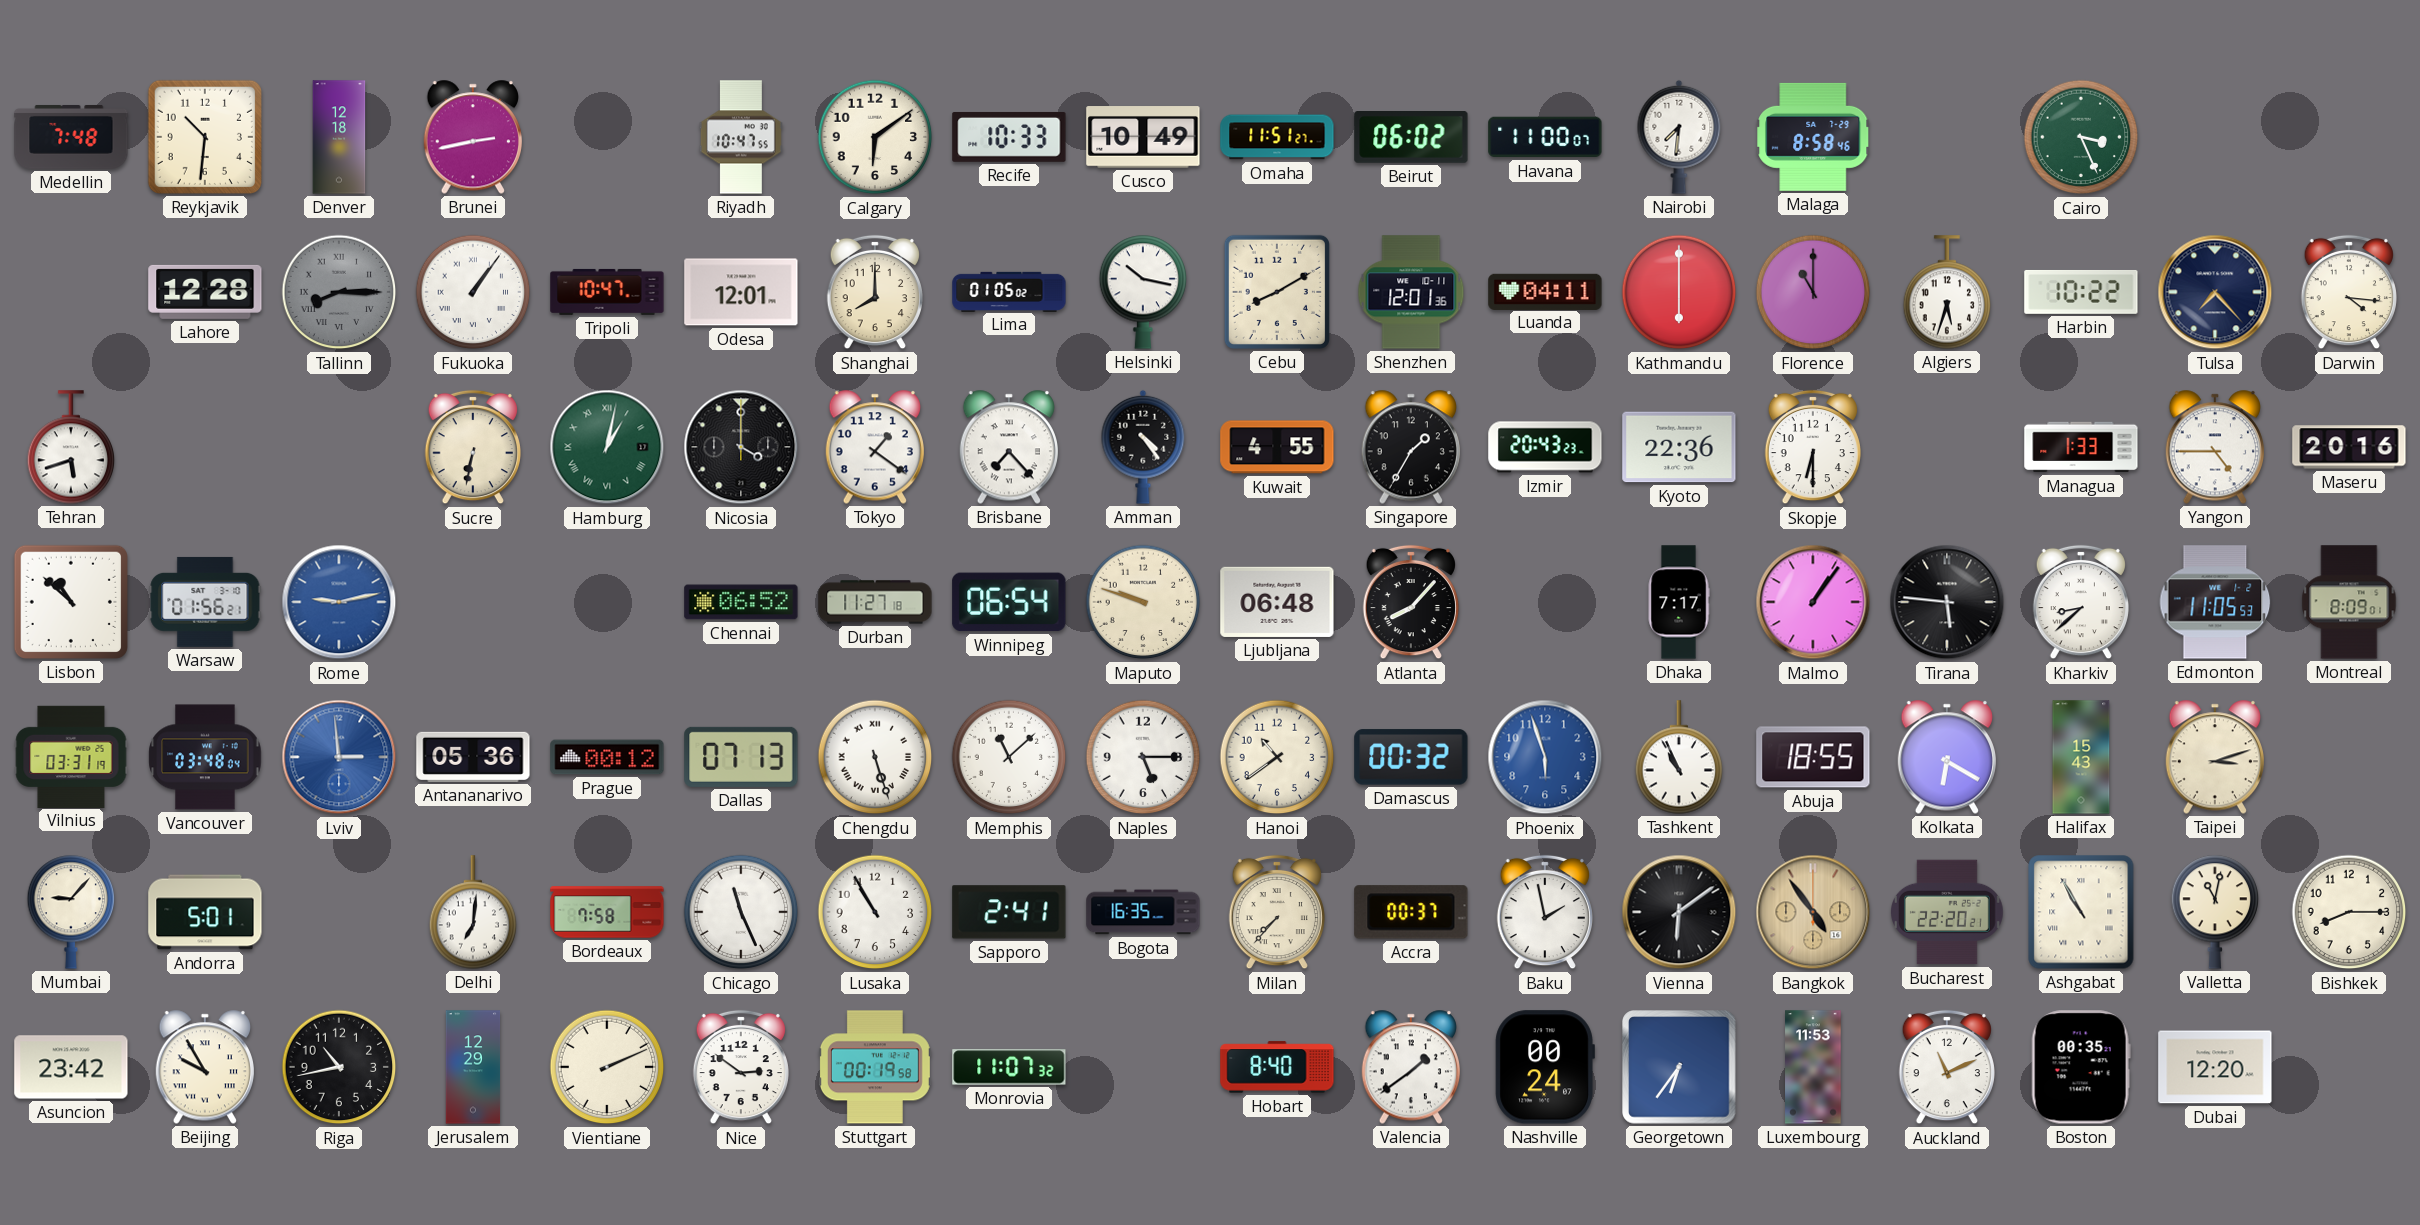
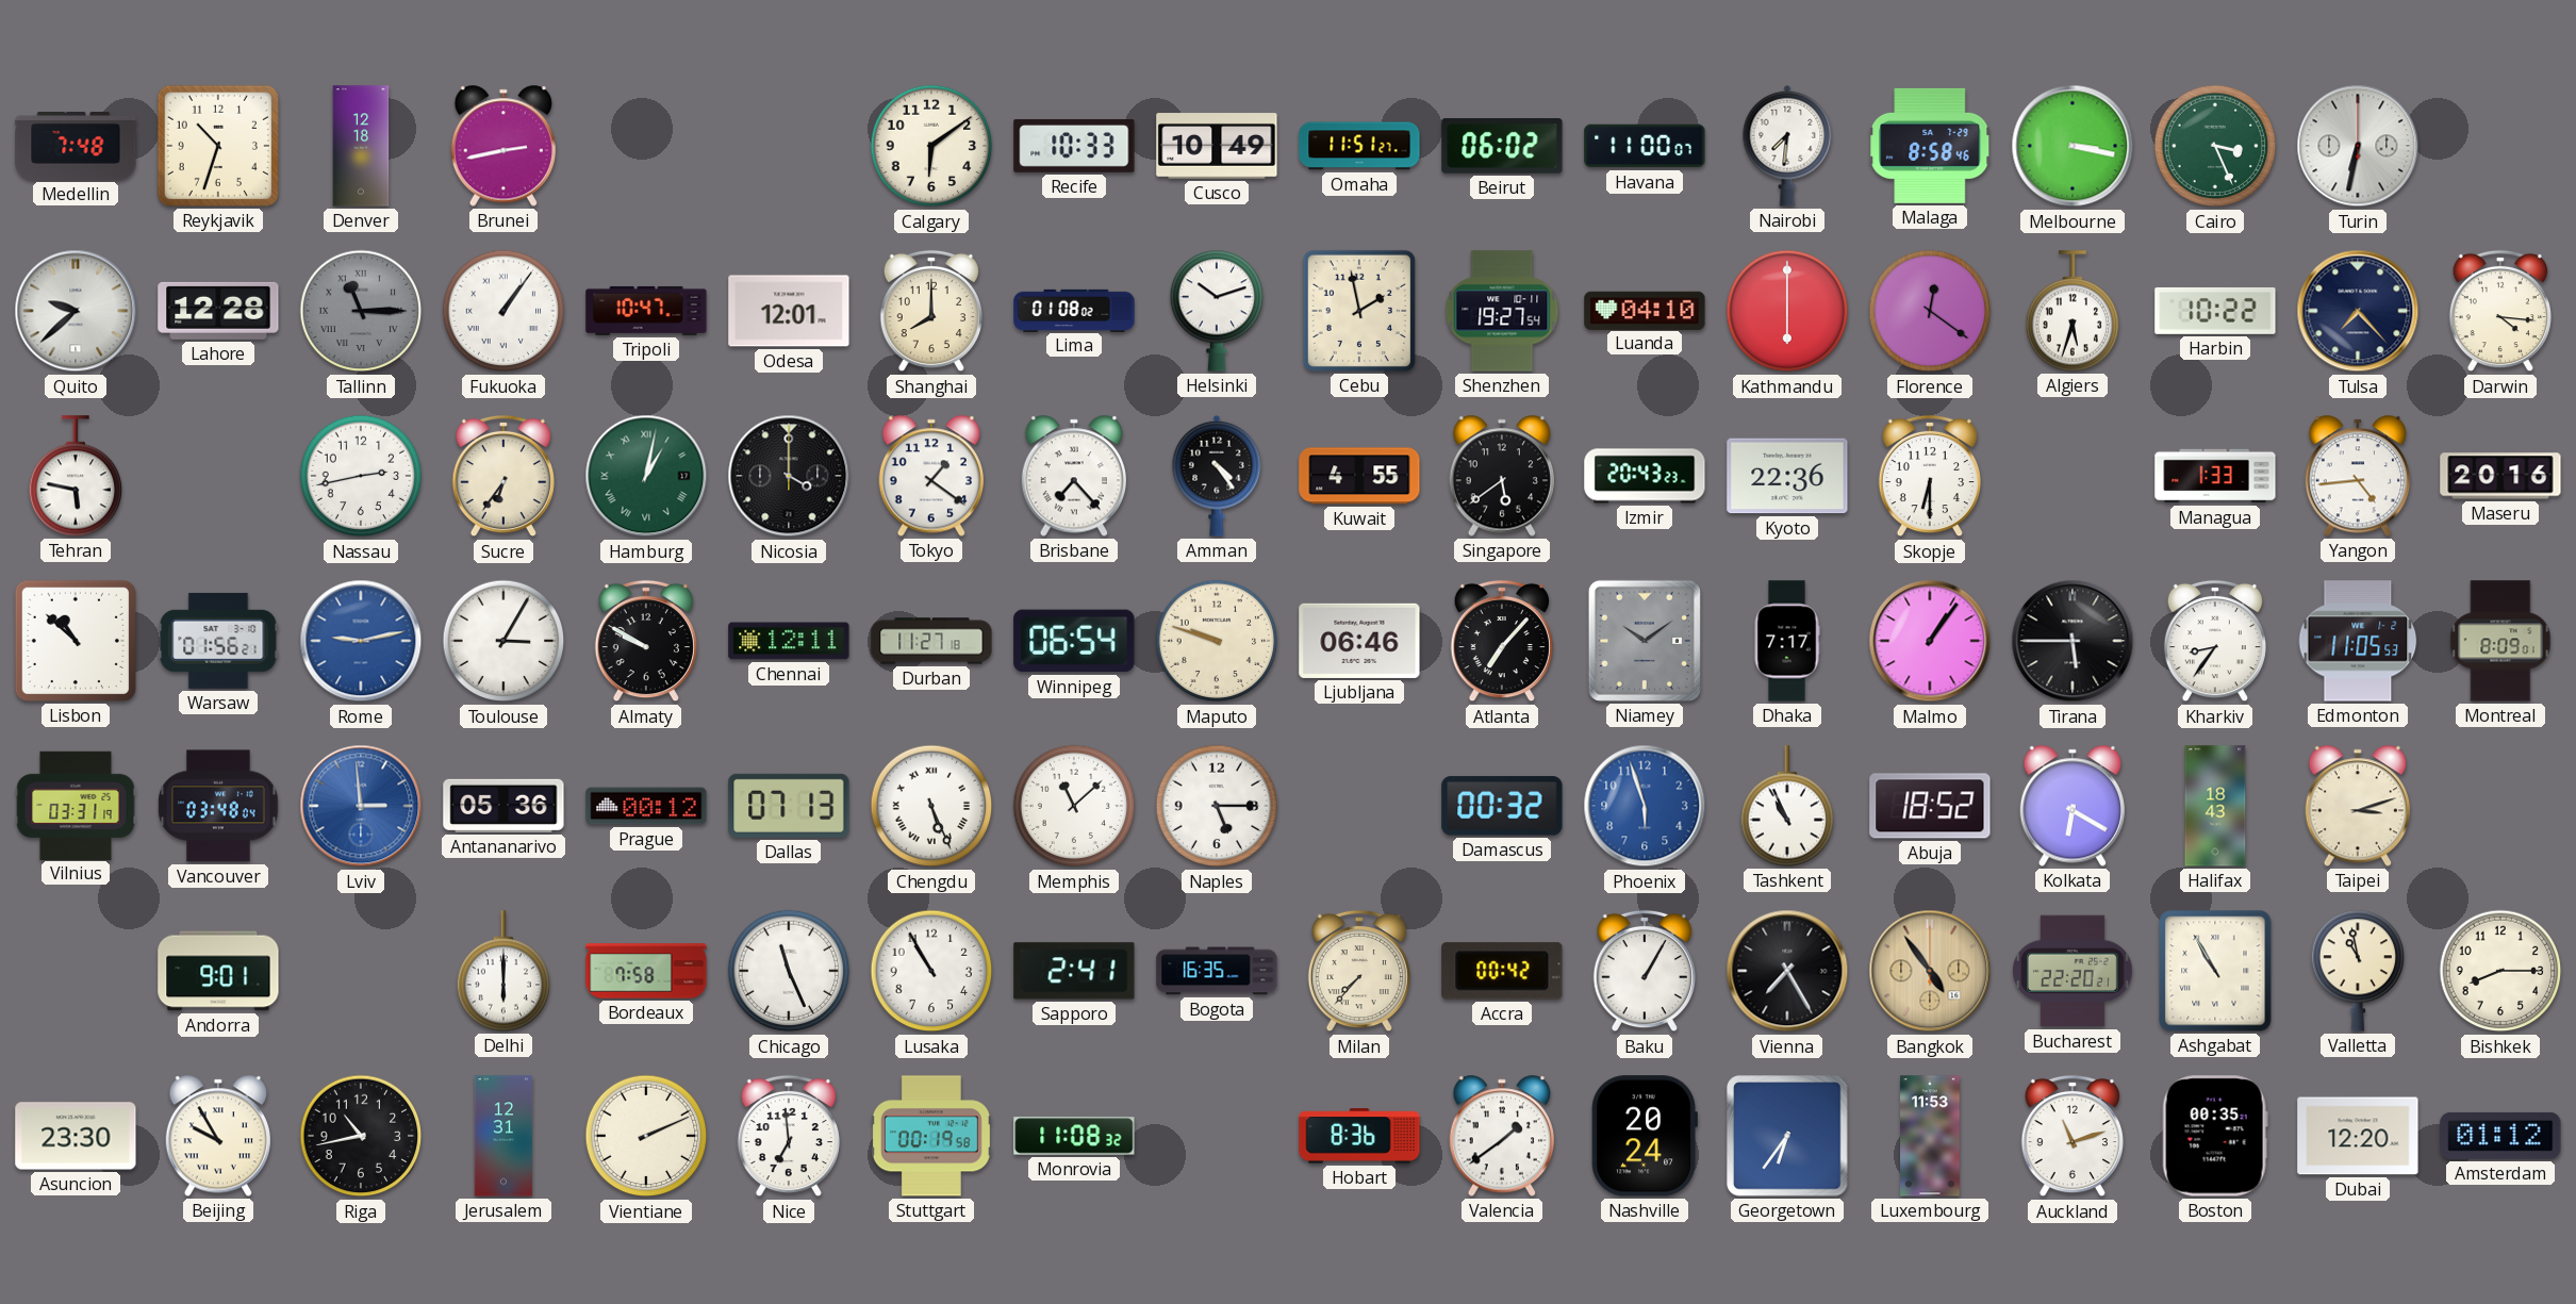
Reykjavik: 10:31 -> 10:33
Riyadh: 10:47 -> none
Melbourne: none -> 3:17
Turin: none -> 6:32
Quito: none -> 9:38
Tallinn: 8:15 -> 11:15
Lima: 01:05 -> 01:08
Helsinki: 10:17 -> 10:12
Cebu: 8:10 -> 1:58
Shenzhen: 12:01 -> 19:27
Luanda: 04:11 -> 04:10
Florence: 11:00 -> 12:21
Tehran: 5:42 -> 5:47
Nassau: none -> 2:43
Sucre: 6:32 -> 6:36
Singapore: 1:35 -> 5:39
Yangon: 4:45 -> 4:44
Toulouse: none -> 3:05
Almaty: none -> 9:50
Chennai: 06:52 -> 12:11
Ljubljana: 06:48 -> 06:46
Atlanta: 8:07 -> 7:07
Niamey: none -> 10:09
Tirana: 5:46 -> 5:45
Kharkiv: 8:38 -> 8:36
Chengdu: 5:27 -> 5:26
Hanoi: 10:39 -> none
Abuja: 18:55 -> 18:52
Halifax: 15:43 -> 18:43
Mumbai: 9:07 -> none
Andorra: 5:01 -> 9:01
Delhi: 7:01 -> 6:00
Accra: 00:37 -> 00:42
Baku: 1:58 -> 1:05
Vienna: 6:09 -> 7:25
Valletta: 11:02 -> 10:58
Asuncion: 23:42 -> 23:30
Jerusalem: 12:29 -> 12:31
Nice: 2:51 -> 6:59
Monrovia: 11:07 -> 11:08
Hobart: 8:40 -> 8:36
Nashville: 00:24 -> 20:24
Auckland: 11:11 -> 11:12
Amsterdam: none -> 01:12
